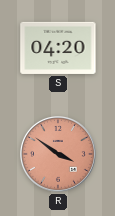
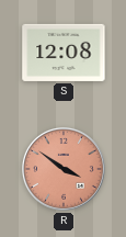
S: 04:20 -> 12:08
